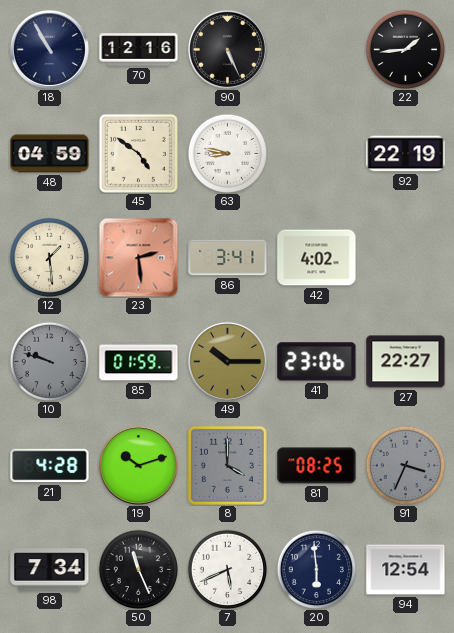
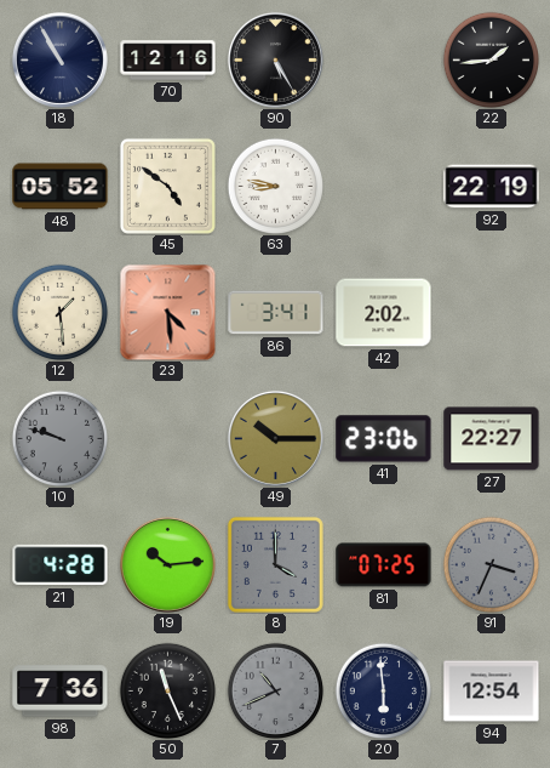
90: 5:26 -> 5:25
48: 04:59 -> 05:52
23: 2:29 -> 4:29
42: 4:02 -> 2:02
85: 01:59 -> none
19: 10:12 -> 10:14
81: 08:25 -> 07:25
98: 7:34 -> 7:36
7: 5:41 -> 10:41
7 dial: white -> grey
